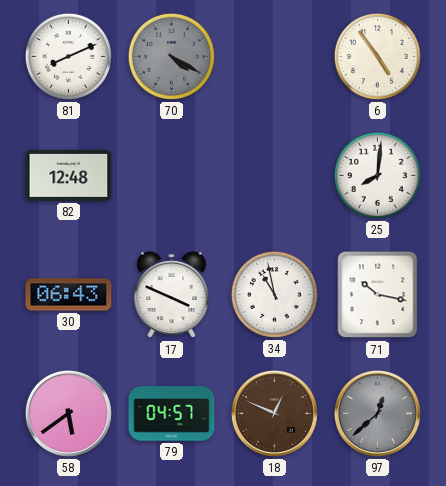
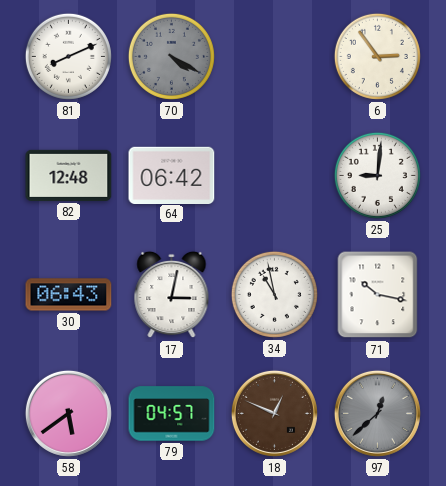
6: 4:54 -> 2:54
64: none -> 06:42
25: 8:01 -> 9:01
17: 3:49 -> 3:02
